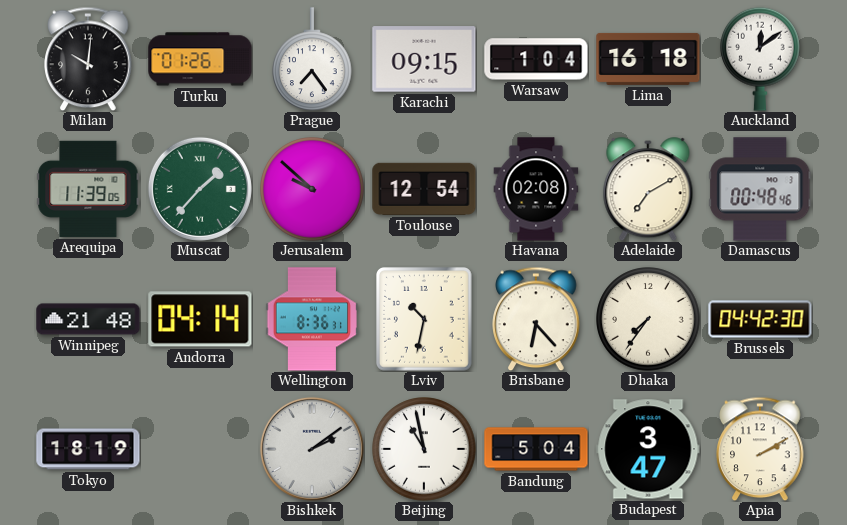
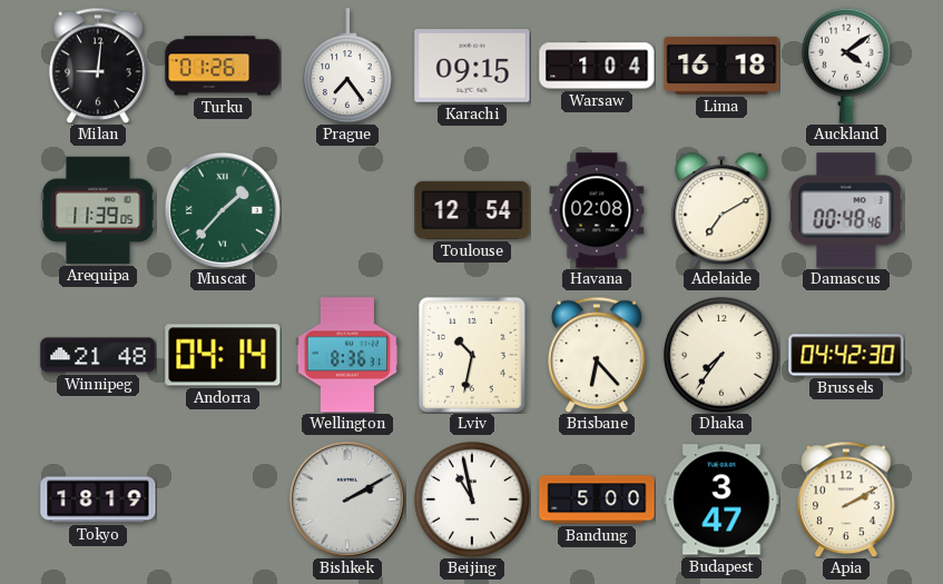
Milan: 10:01 -> 9:01
Auckland: 12:09 -> 4:09
Jerusalem: 9:52 -> none
Bishkek: 2:09 -> 2:10
Bandung: 5:04 -> 5:00
